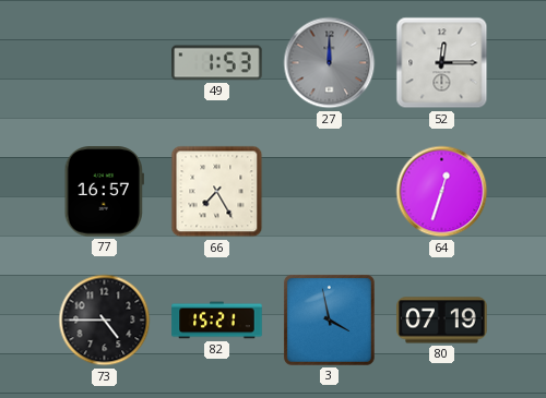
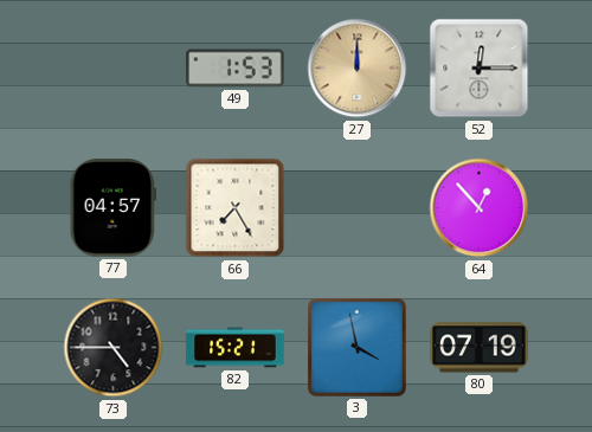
27 dial: grey -> champagne
77: 16:57 -> 04:57
64: 12:33 -> 12:53
